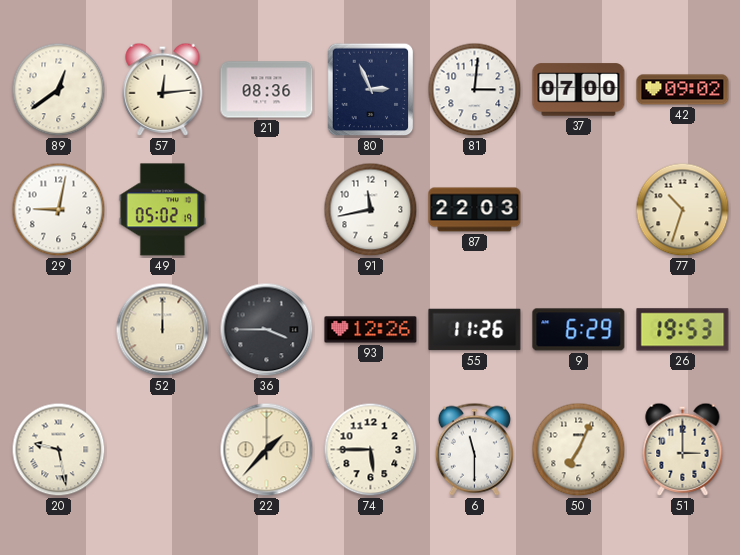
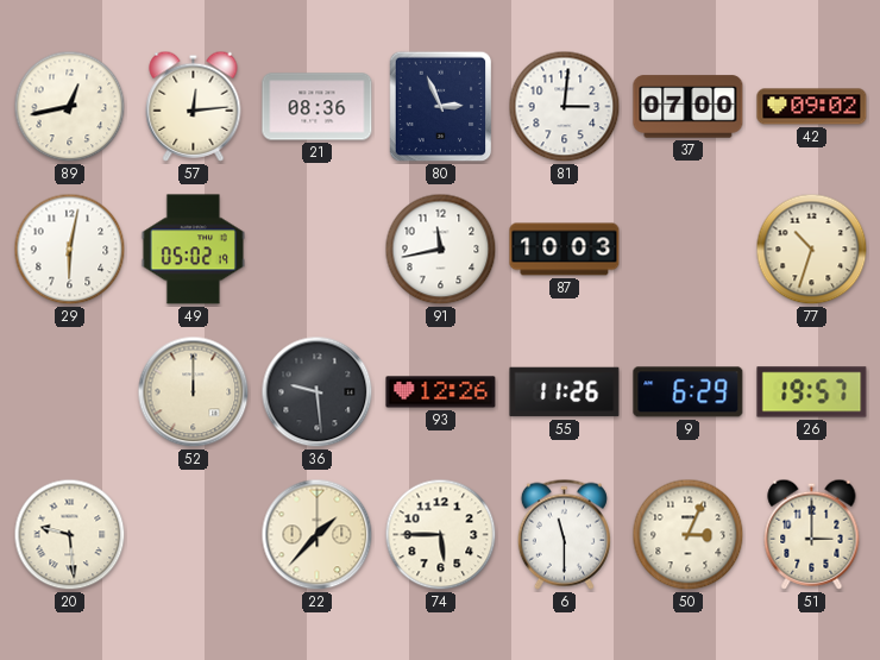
89: 12:39 -> 12:43
29: 9:02 -> 6:02
87: 22:03 -> 10:03
36: 3:45 -> 9:29
26: 19:53 -> 19:57
20: 9:28 -> 9:29
50: 7:04 -> 3:04
